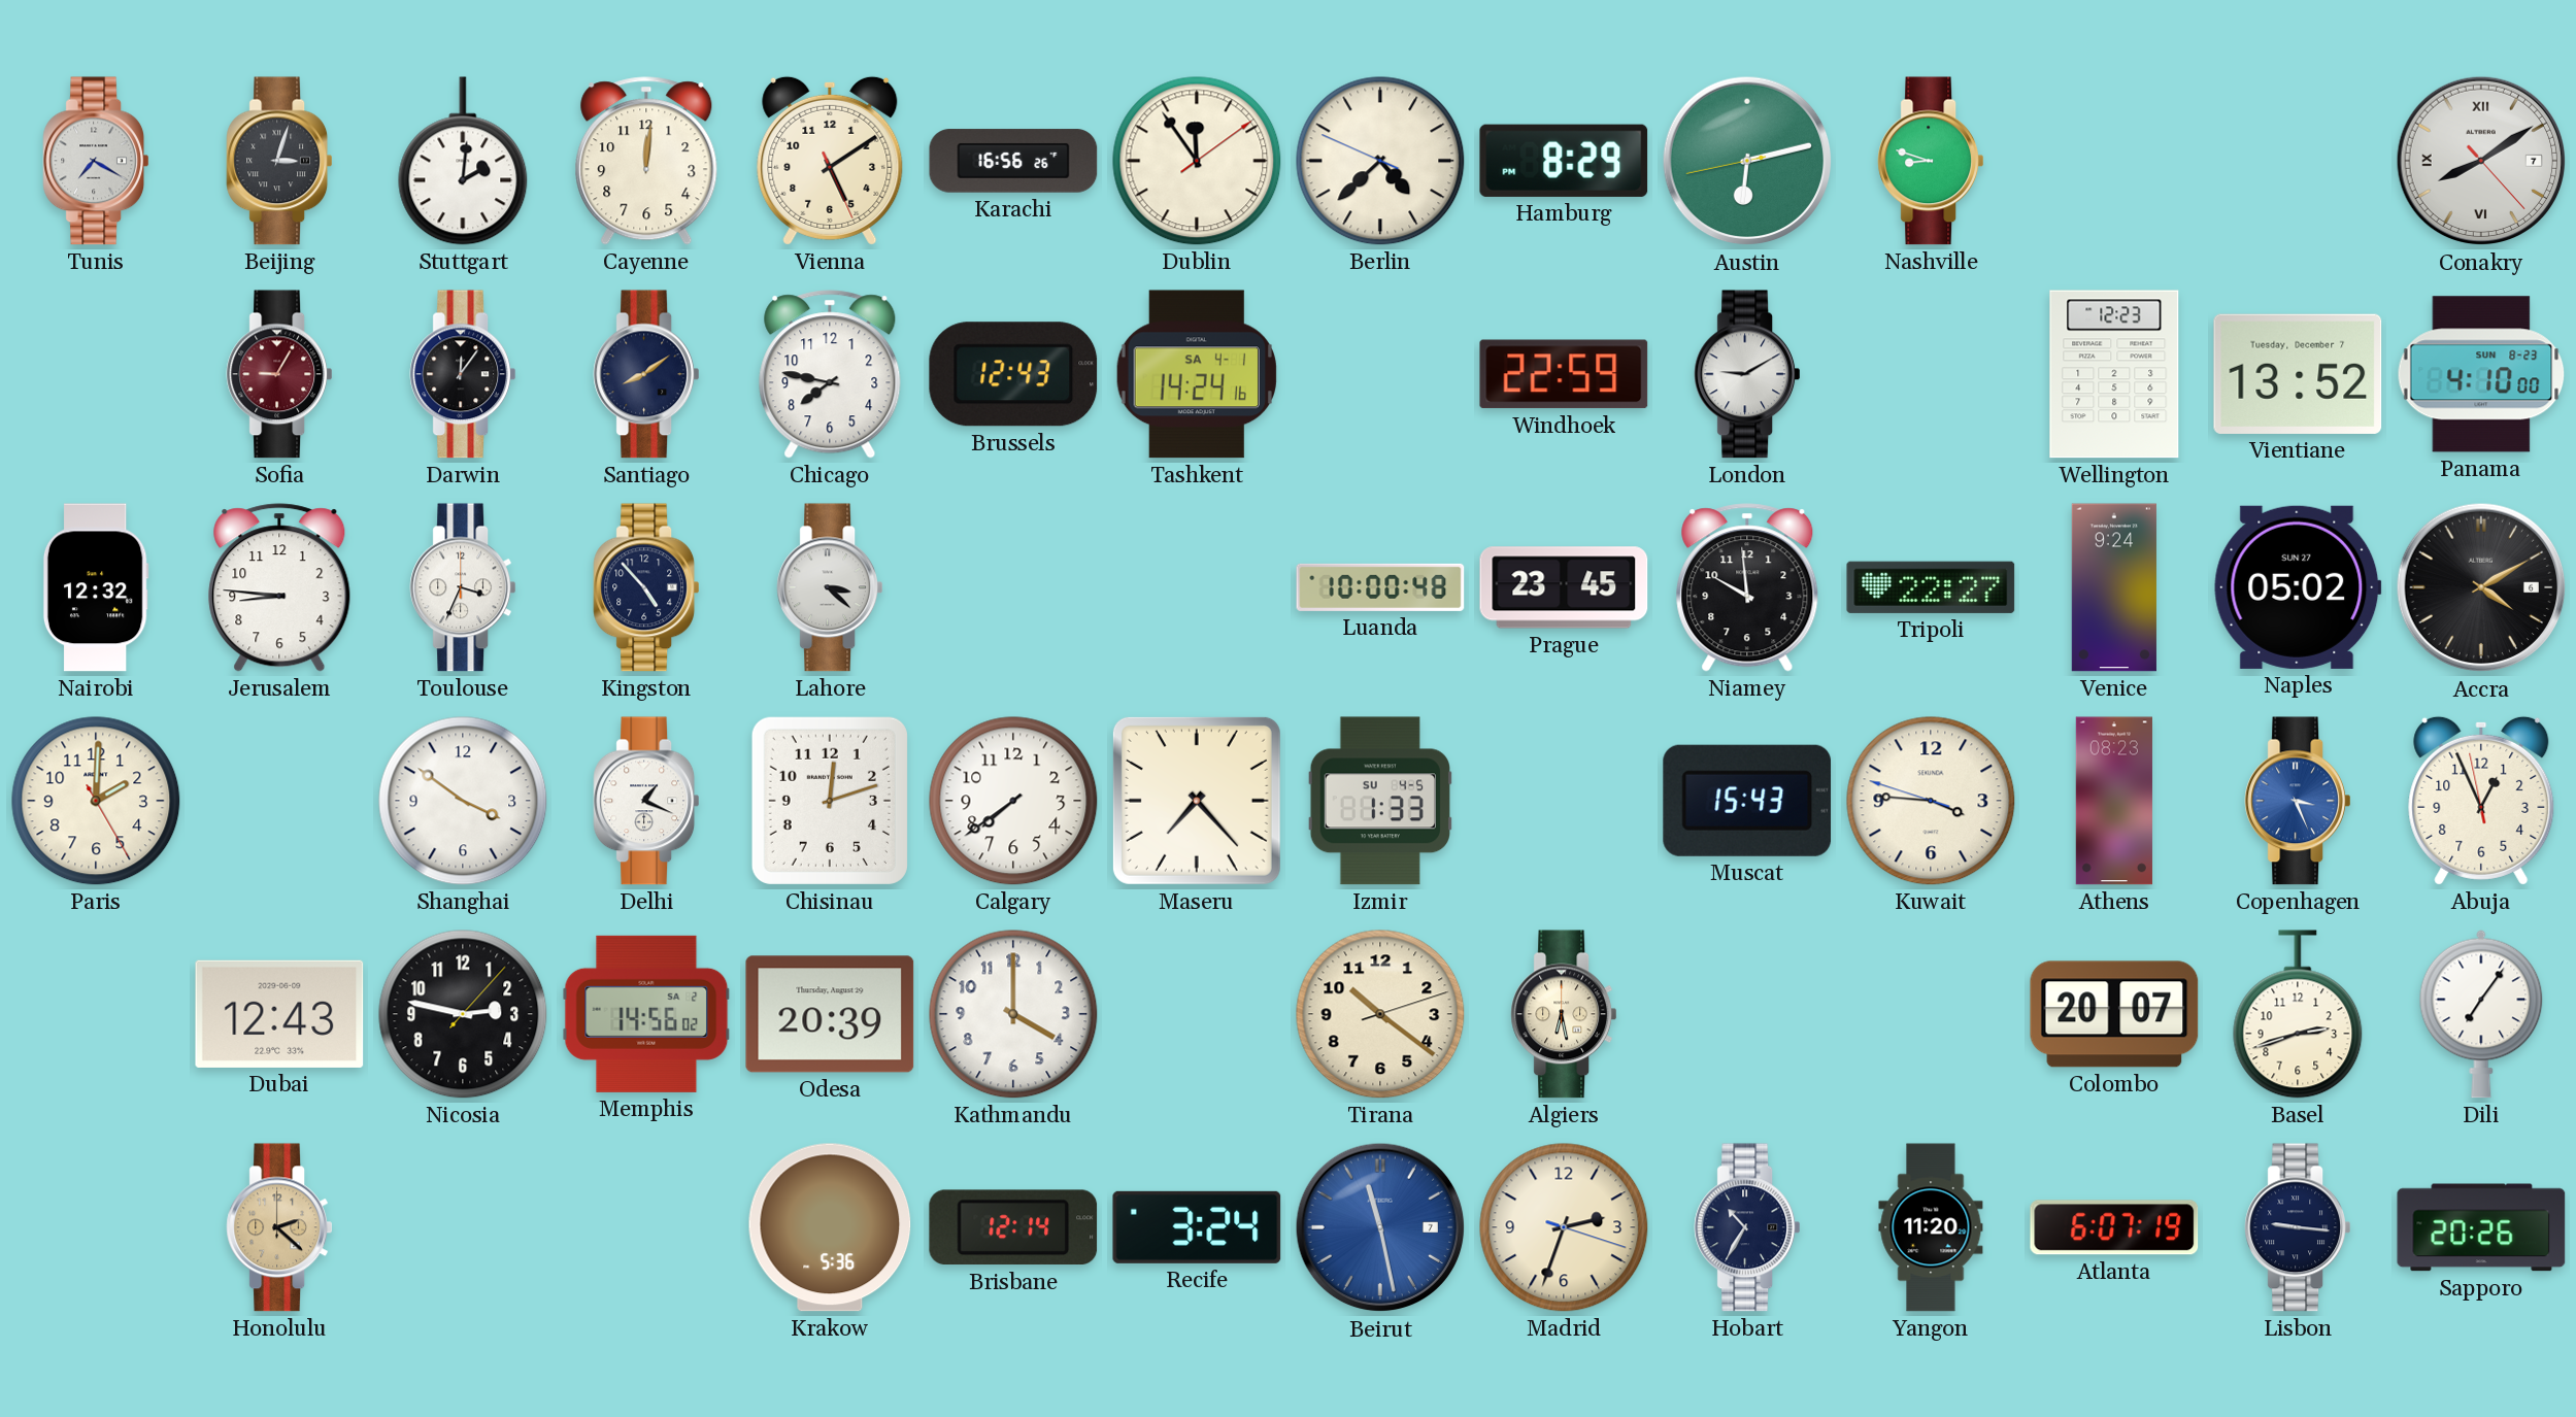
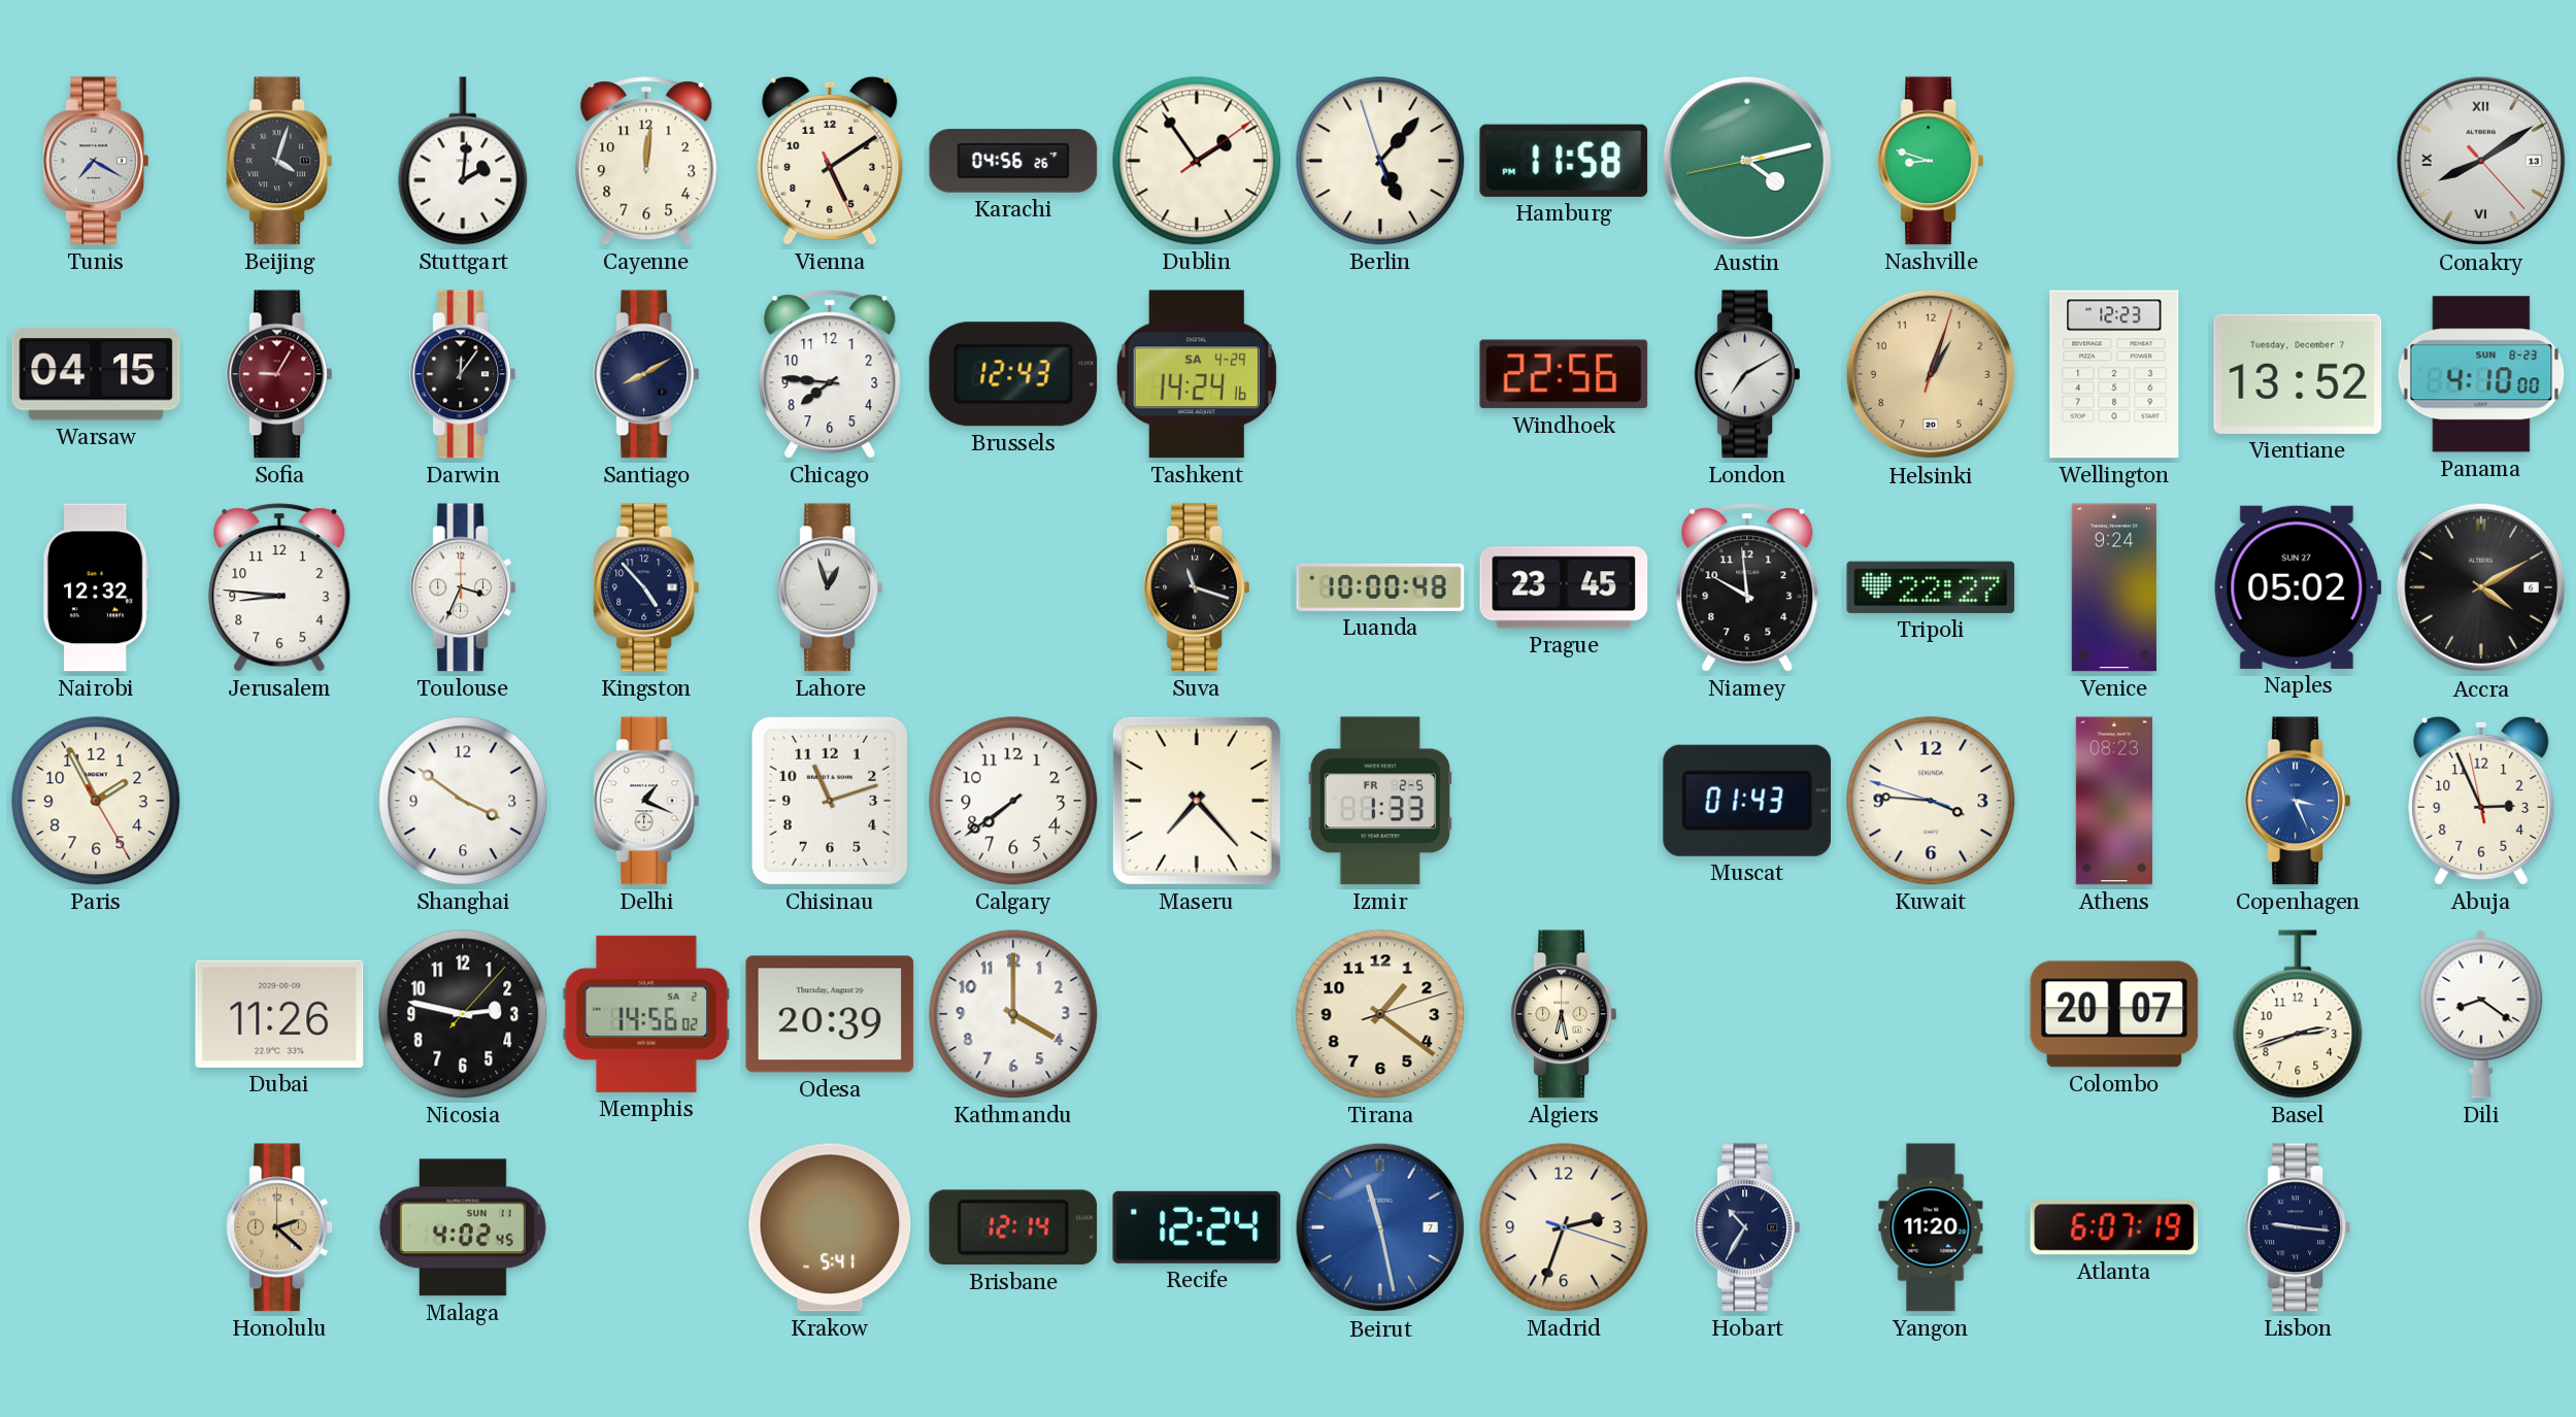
Beijing: 3:03 -> 4:03
Karachi: 16:56 -> 04:56
Dublin: 11:54 -> 1:54
Berlin: 4:37 -> 5:06
Hamburg: 8:29 -> 11:58
Austin: 6:12 -> 4:12
Conakry date: 7 -> 13
Warsaw: none -> 04:15
Santiago: 8:09 -> 8:10
Chicago: 7:47 -> 7:46
Tashkent date: SA 4-1 -> SA 4-29
Windhoek: 22:59 -> 22:56
London: 9:10 -> 7:10
Helsinki: none -> 1:03
Lahore: 3:22 -> 12:57
Suva: none -> 11:18
Paris: 2:00 -> 1:55
Chisinau: 12:12 -> 11:12
Izmir date: SU 4-5 -> FR 2-5
Muscat: 15:43 -> 01:43
Abuja: 12:55 -> 2:55
Dubai: 12:43 -> 11:26
Tirana: 10:21 -> 1:21
Dili: 7:06 -> 8:21
Malaga: none -> 4:02
Krakow: 5:36 -> 5:41
Recife: 3:24 -> 12:24
Sapporo: 20:26 -> none
